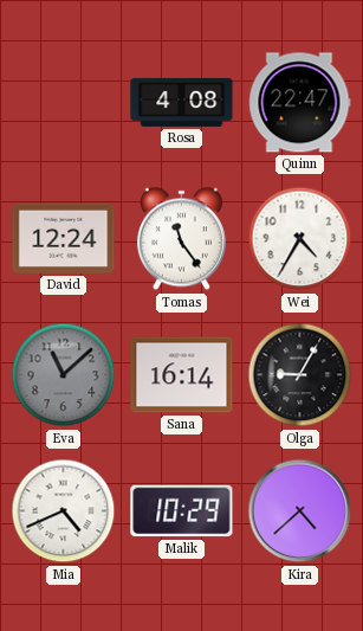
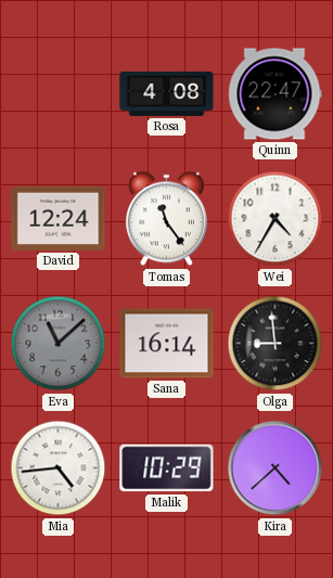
Olga: 9:05 -> 8:59
Mia: 4:41 -> 4:44
